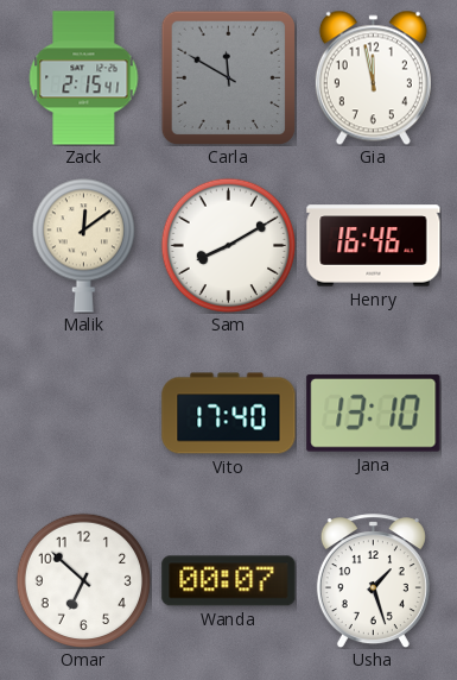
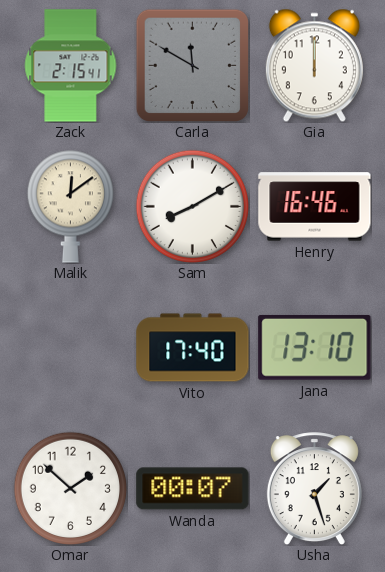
Gia: 11:58 -> 12:00
Omar: 6:52 -> 1:52
